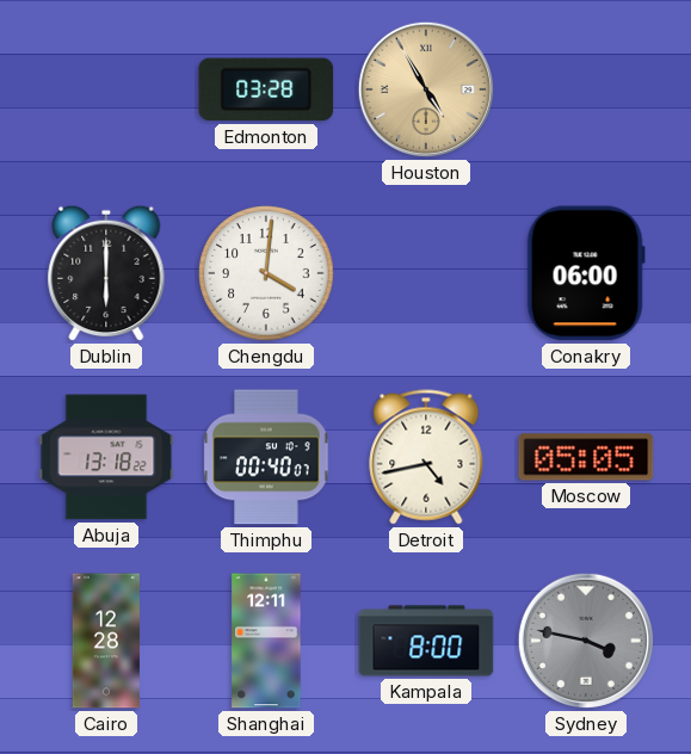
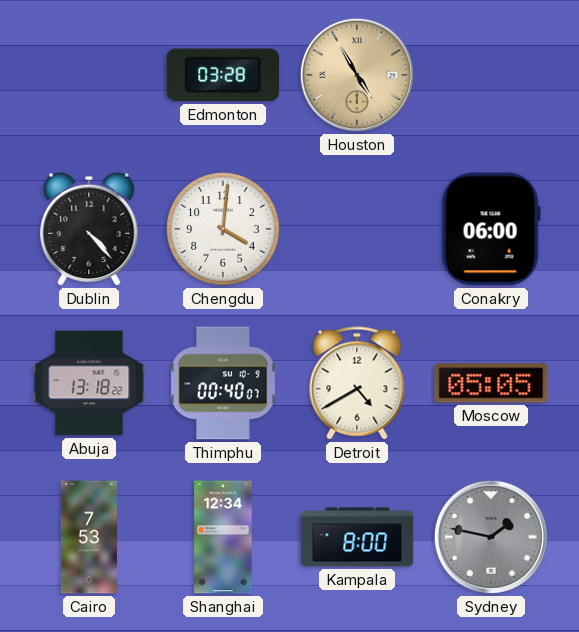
Dublin: 6:00 -> 4:23
Detroit: 4:43 -> 4:40
Cairo: 12:28 -> 7:53
Shanghai: 12:11 -> 12:34
Sydney: 3:47 -> 1:47
